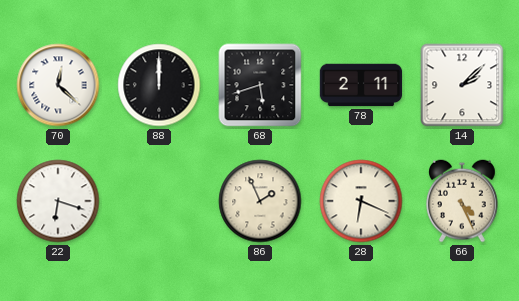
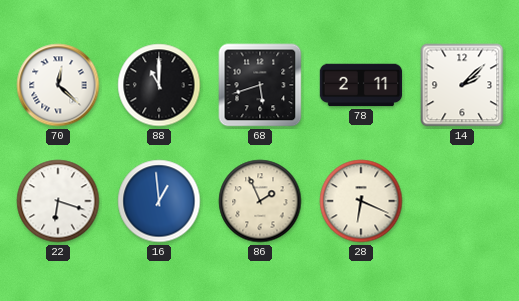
88: 12:00 -> 11:00
16: none -> 12:59
66: 4:26 -> none
